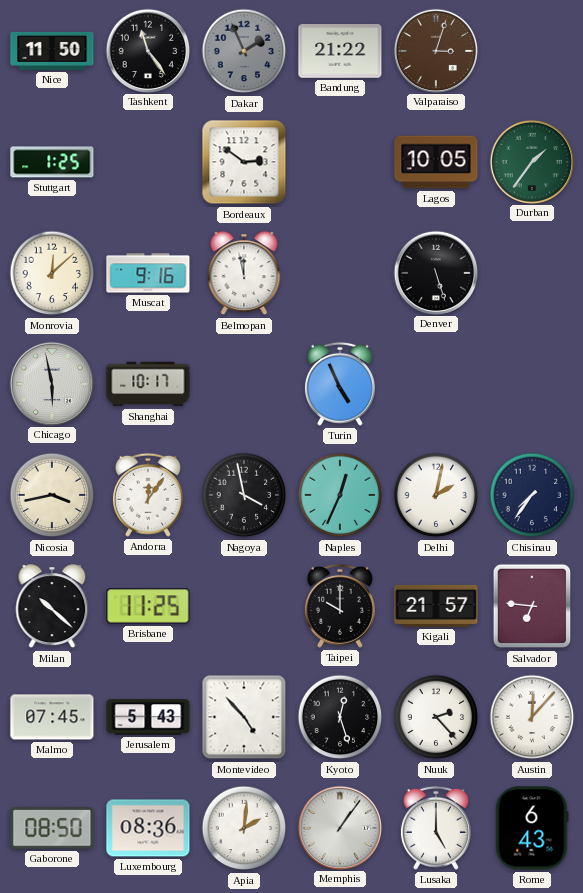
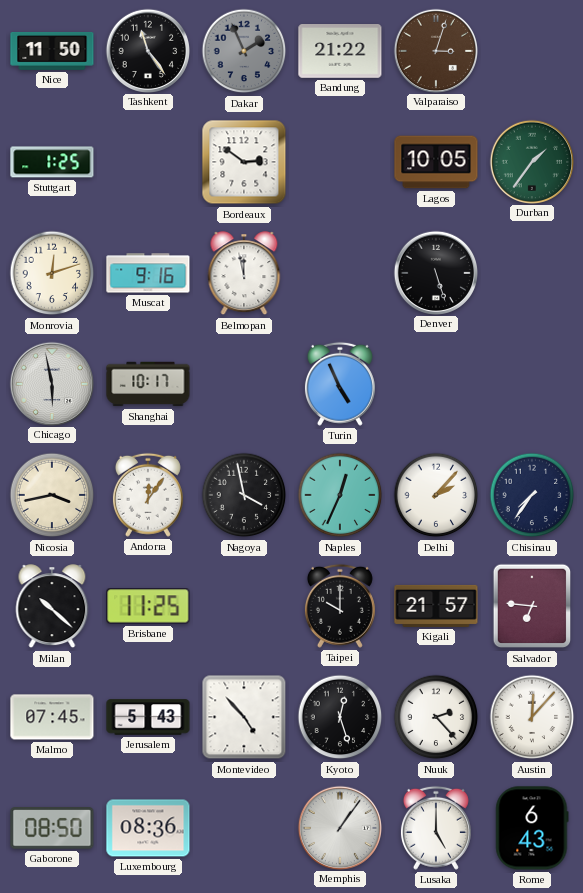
Monrovia: 12:08 -> 12:12
Delhi: 2:02 -> 2:07
Apia: 2:01 -> none
